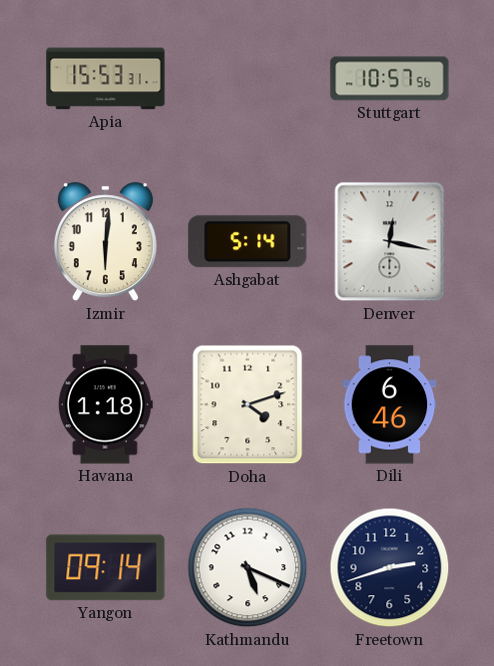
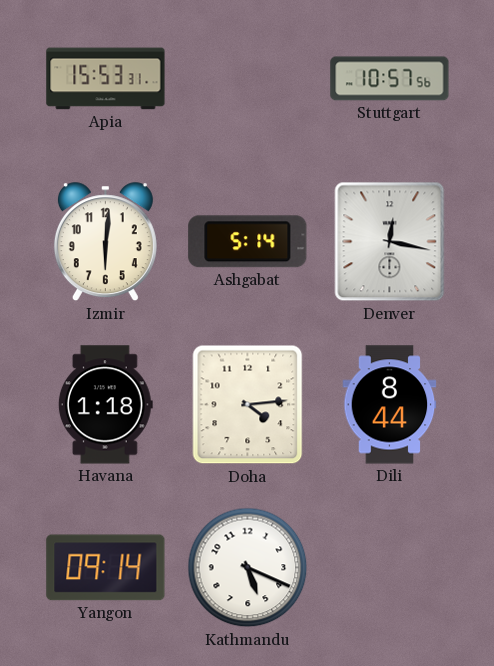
Doha: 4:12 -> 4:14
Dili: 6:46 -> 8:44
Freetown: 2:42 -> none
